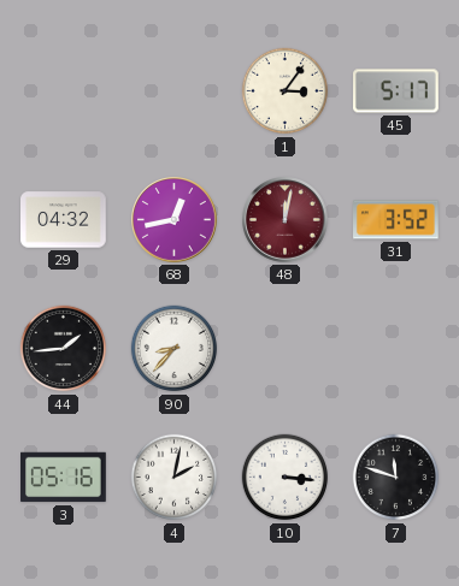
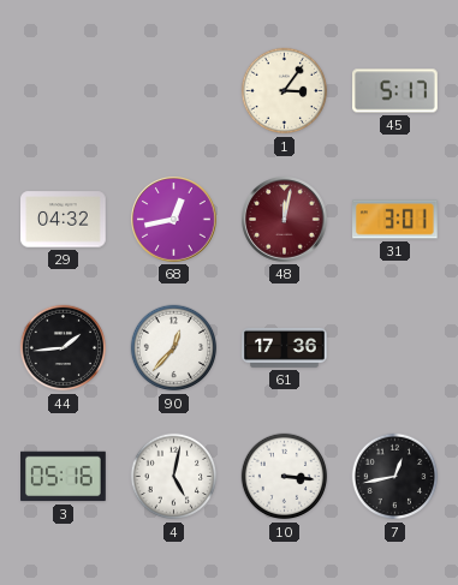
31: 3:52 -> 3:01
90: 8:37 -> 12:37
61: none -> 17:36
4: 2:02 -> 5:02
7: 11:48 -> 12:43
